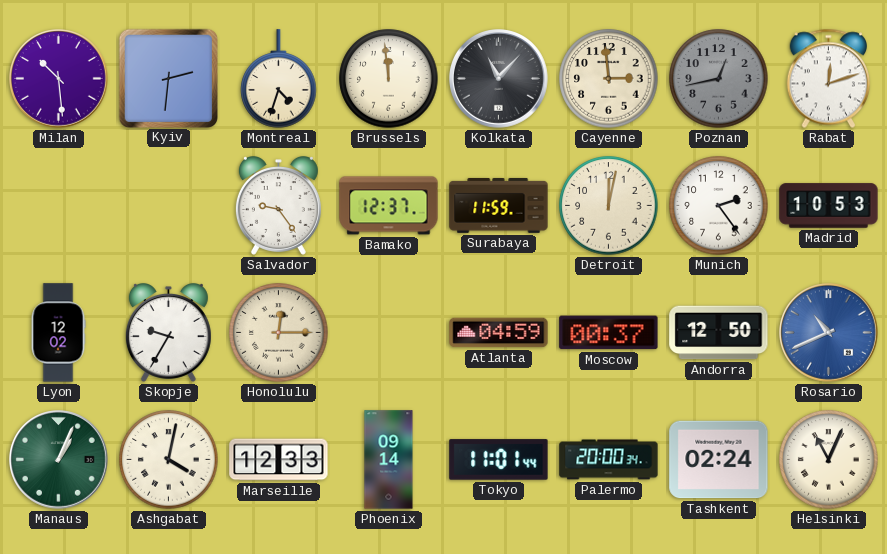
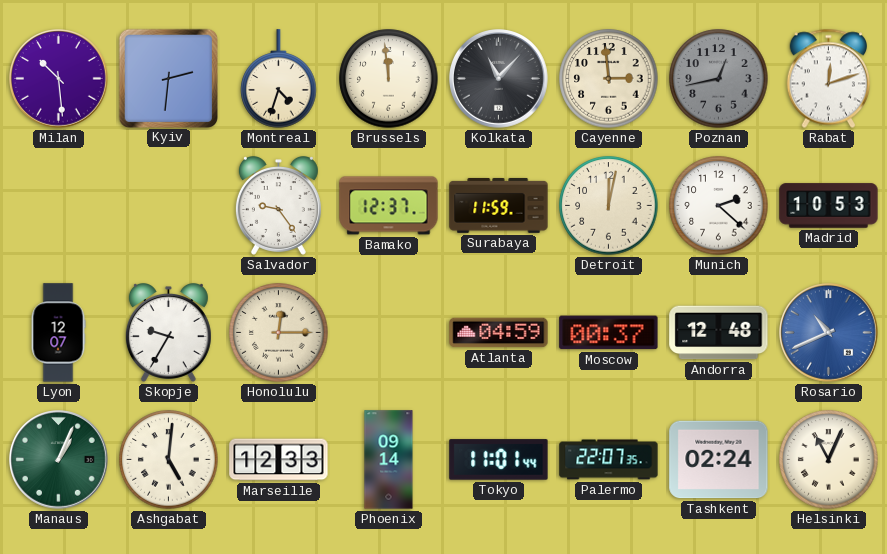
Munich: 2:24 -> 2:22
Lyon: 12:02 -> 12:07
Andorra: 12:50 -> 12:48
Ashgabat: 4:02 -> 5:01
Palermo: 20:00 -> 22:07
